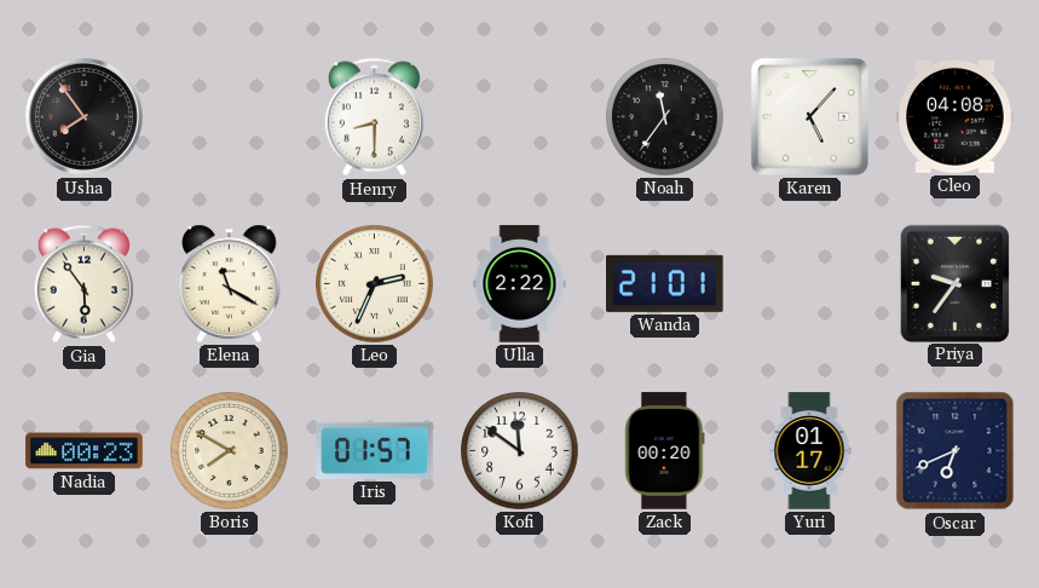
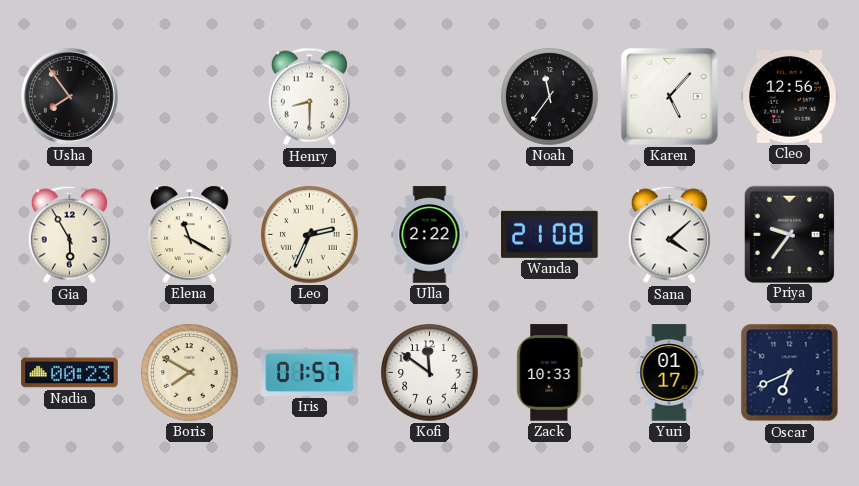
Cleo: 04:08 -> 12:56
Gia: 5:54 -> 5:55
Wanda: 21:01 -> 21:08
Sana: none -> 4:08
Zack: 00:20 -> 10:33
